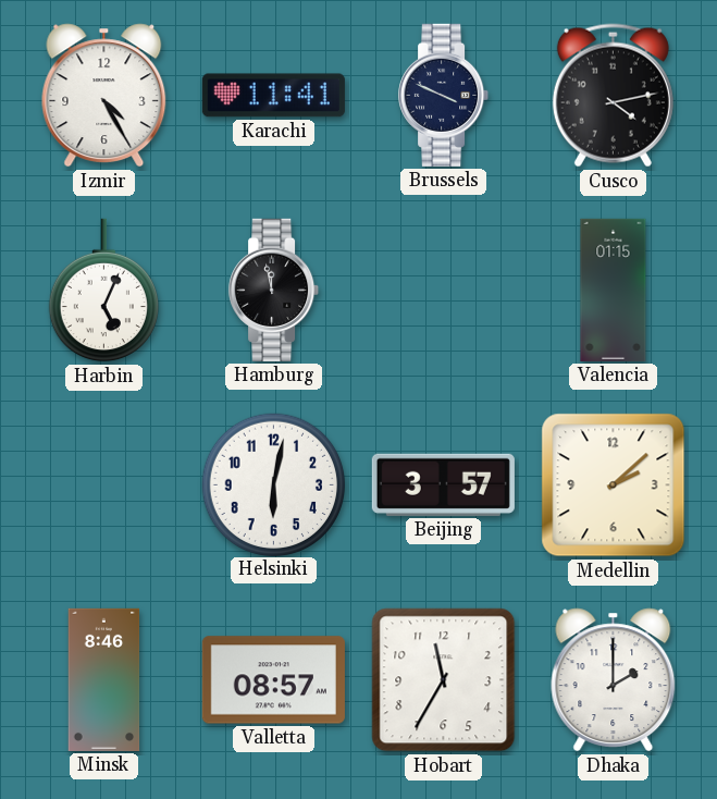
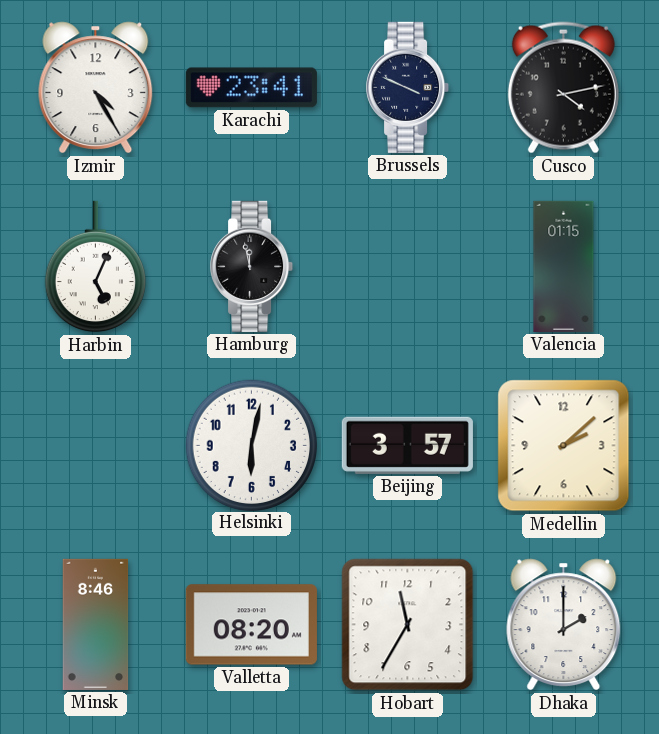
Karachi: 11:41 -> 23:41
Valletta: 08:57 -> 08:20
